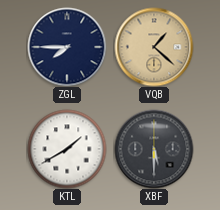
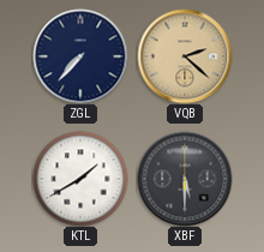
ZGL: 7:45 -> 7:37
VQB: 1:22 -> 2:22
